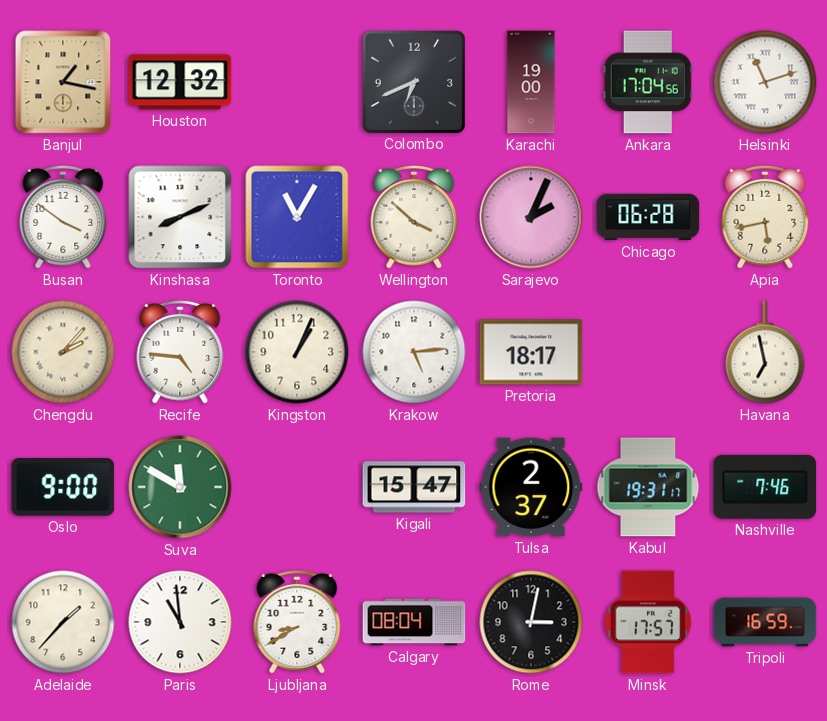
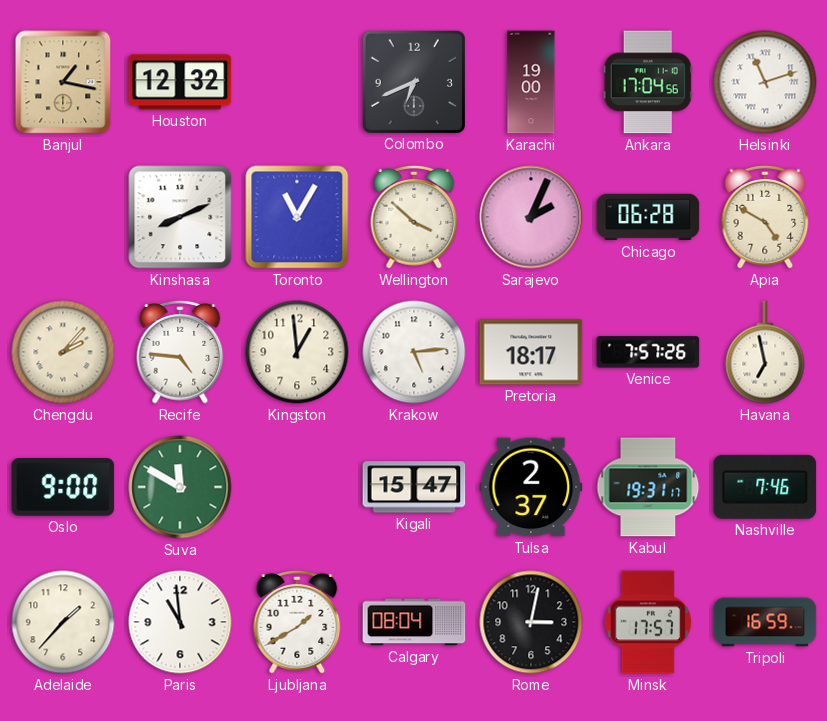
Busan: 3:51 -> none
Apia: 5:43 -> 4:50
Kingston: 1:04 -> 12:59
Venice: none -> 7:57
Ljubljana: 8:40 -> 1:40
